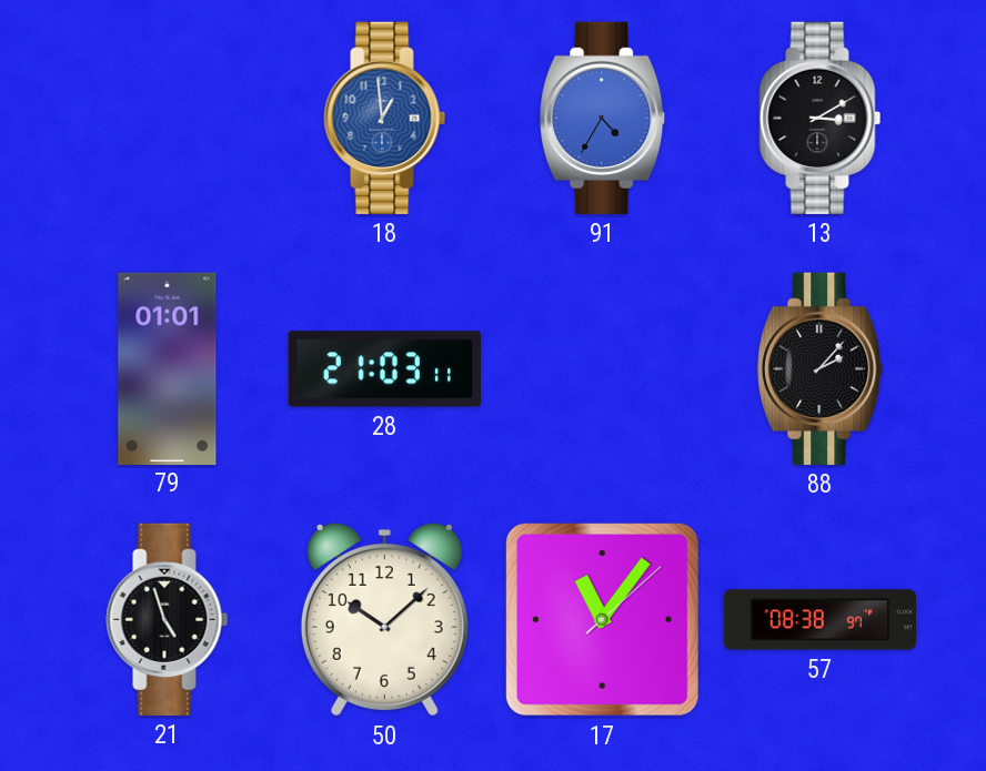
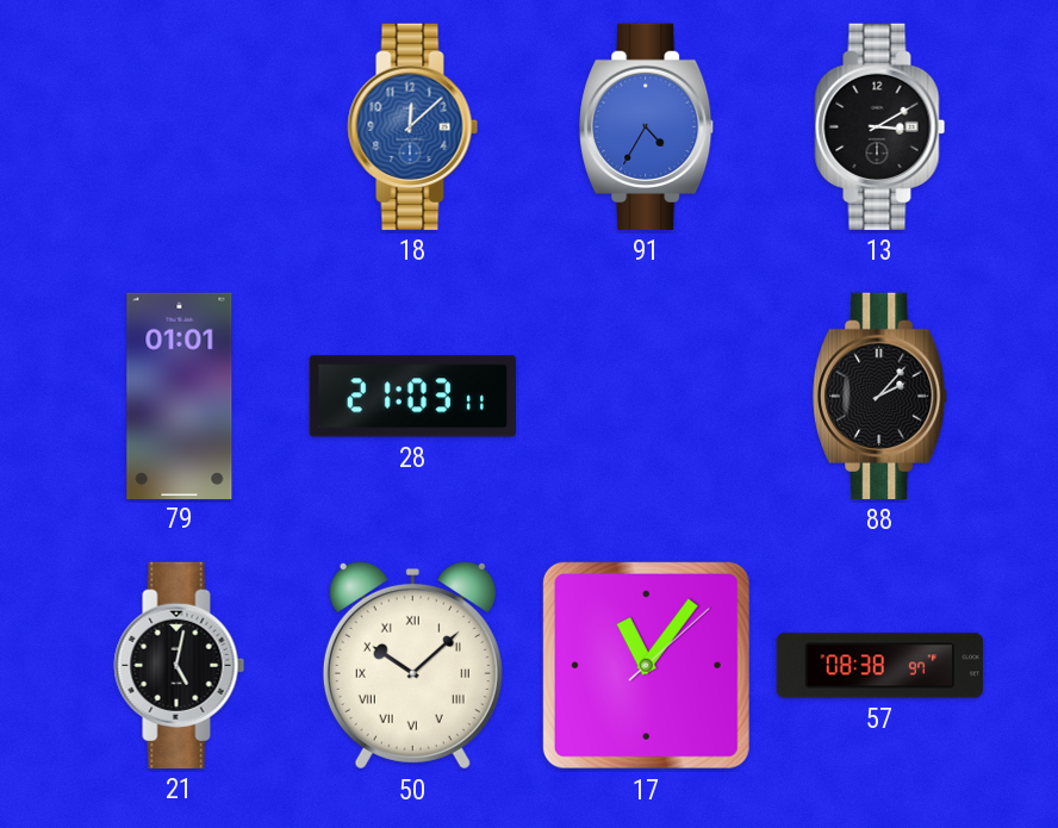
18: 12:59 -> 12:08
21: 4:57 -> 5:02
50 numerals: Arabic -> Roman
